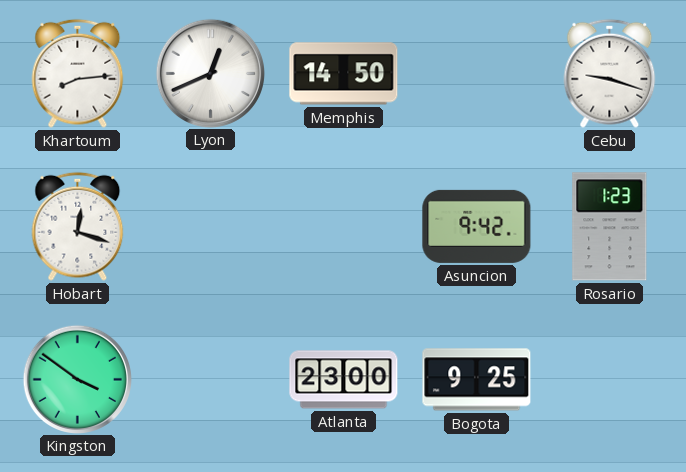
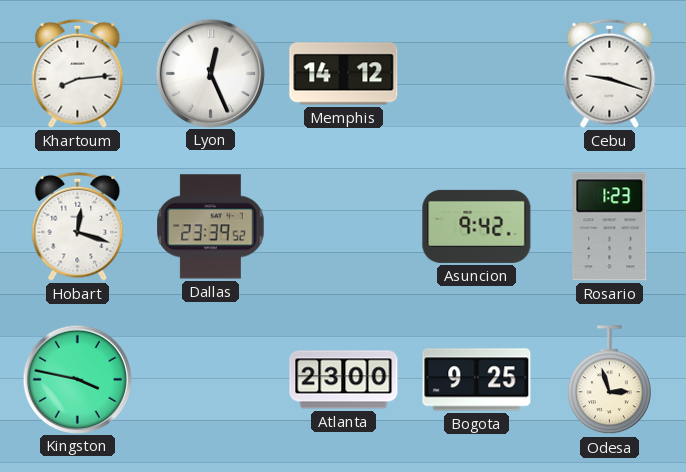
Lyon: 12:41 -> 12:26
Memphis: 14:50 -> 14:12
Dallas: none -> 23:39
Kingston: 3:51 -> 3:47
Odesa: none -> 2:57
